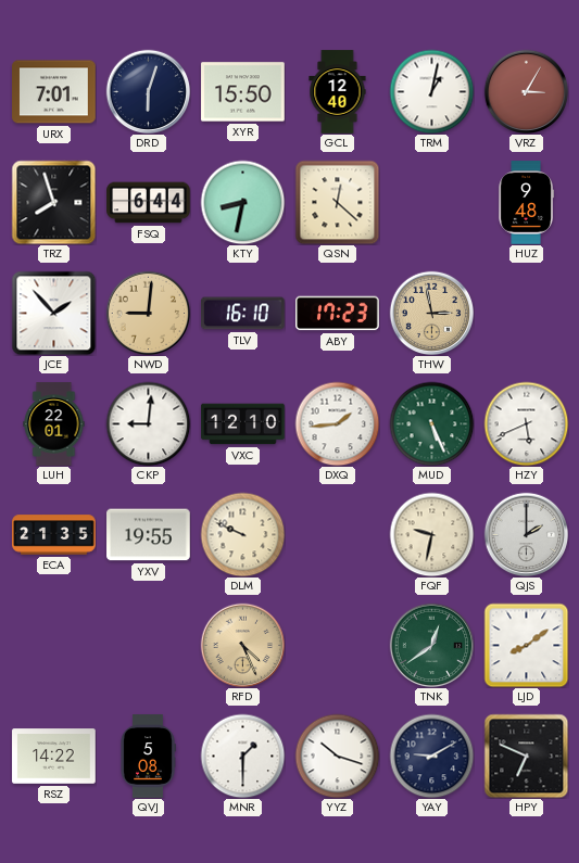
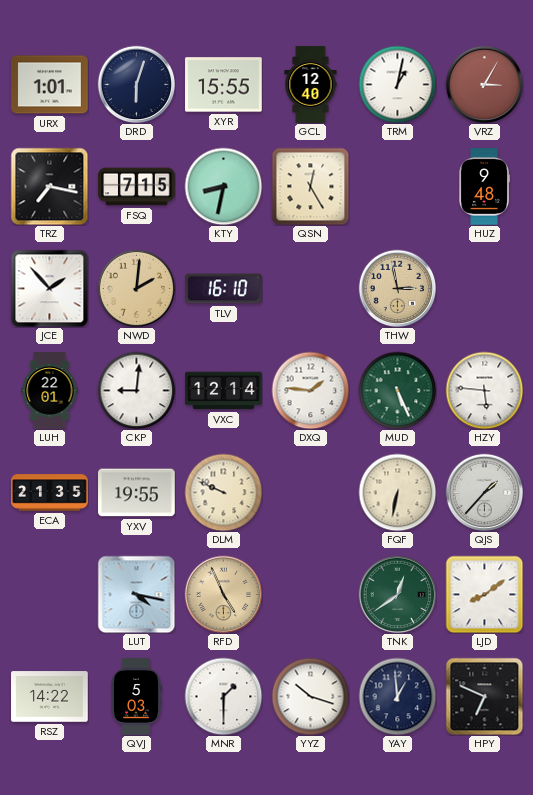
URX: 7:01 -> 1:01
XYR: 15:50 -> 15:55
TRZ: 7:57 -> 7:17
FSQ: 6:44 -> 7:15
QSN: 12:22 -> 12:25
NWD: 9:01 -> 2:01
ABY: 17:23 -> none
VXC: 12:10 -> 12:14
DXQ: 1:44 -> 1:46
HZY: 5:41 -> 5:46
FQF: 9:32 -> 6:32
QJS: 2:00 -> 1:37
LUT: none -> 4:17
RFD: 4:26 -> 4:56
QVJ: 5:08 -> 5:03
YAY: 9:10 -> 12:59
